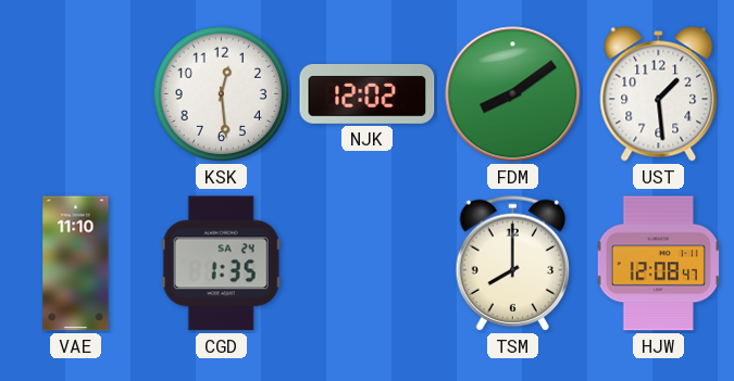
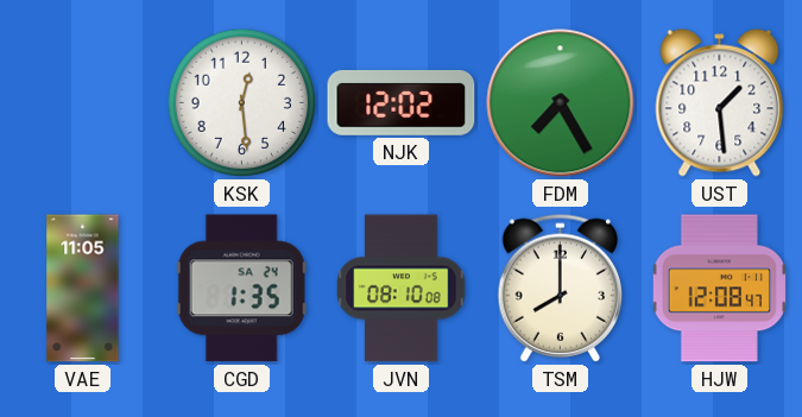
FDM: 8:09 -> 7:25
VAE: 11:10 -> 11:05
JVN: none -> 08:10
